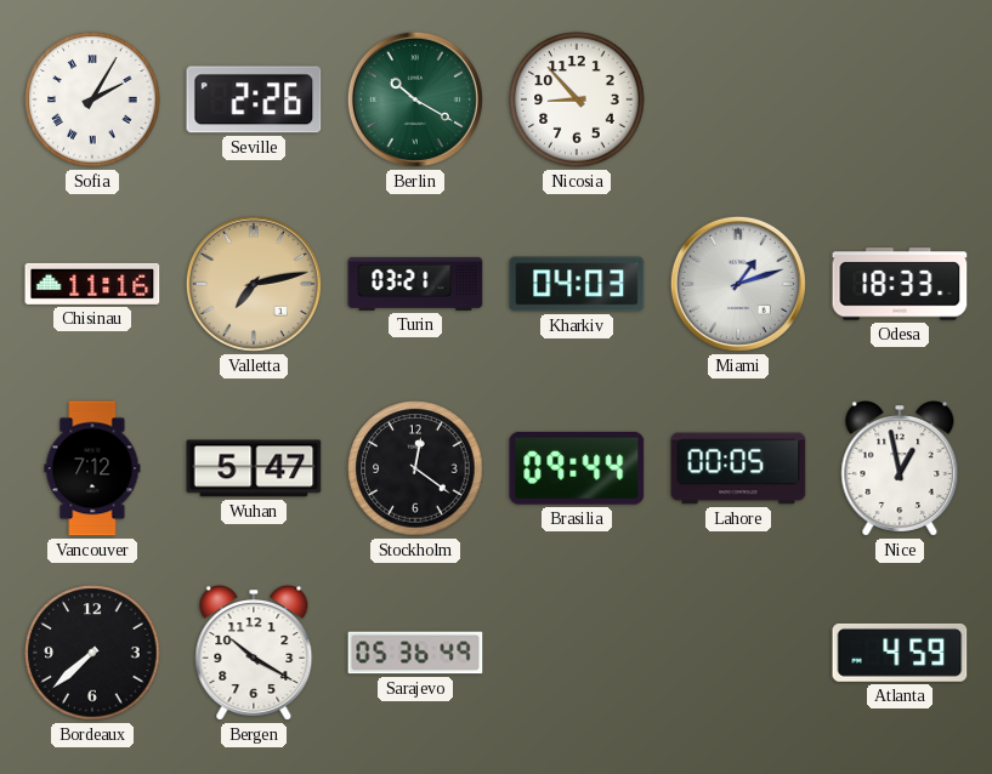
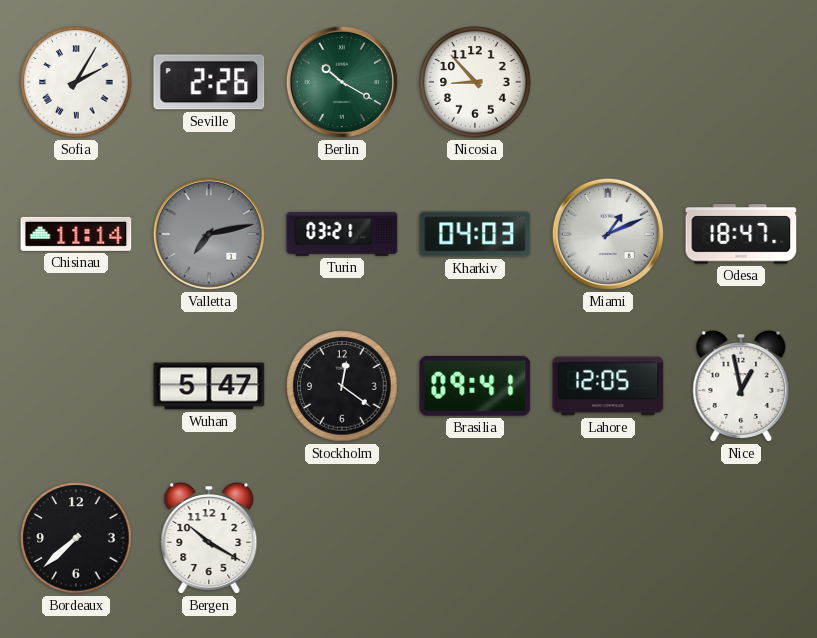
Chisinau: 11:16 -> 11:14
Valletta dial: champagne -> grey
Miami: 1:12 -> 1:11
Odesa: 18:33 -> 18:47
Vancouver: 7:12 -> none
Brasilia: 09:44 -> 09:41
Lahore: 00:05 -> 12:05
Sarajevo: 05:36 -> none
Atlanta: 4:59 -> none
